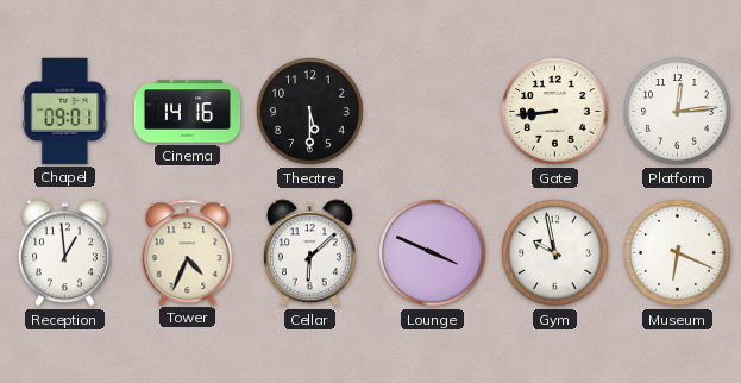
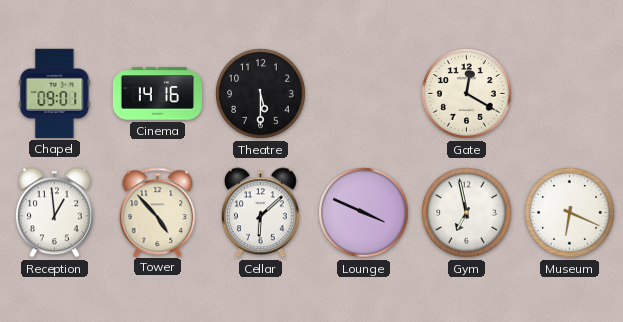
Gate: 8:44 -> 12:20
Platform: 12:14 -> none
Tower: 4:34 -> 4:53
Gym: 9:58 -> 6:58
